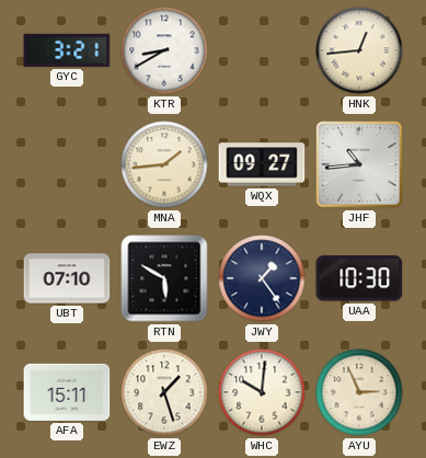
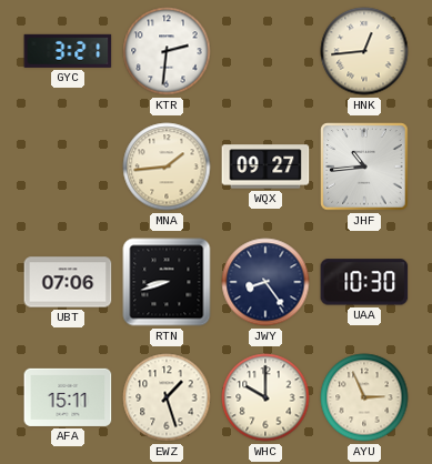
KTR: 8:40 -> 2:31
UBT: 07:10 -> 07:06
RTN: 5:50 -> 8:42
JWY: 1:24 -> 8:24
WHC: 10:01 -> 10:00
